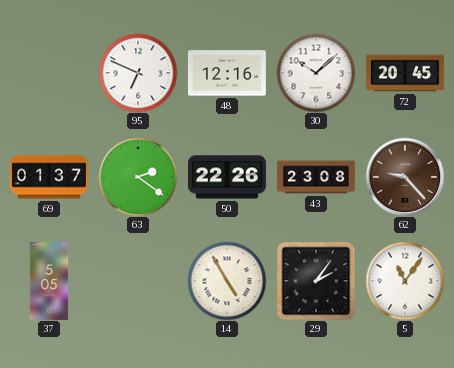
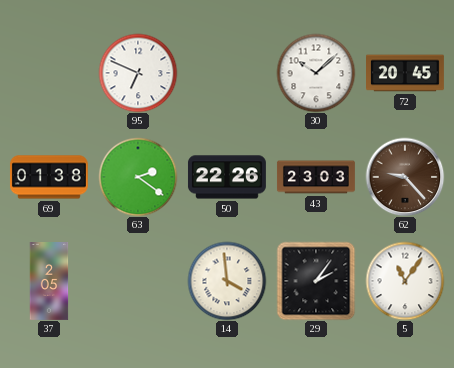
48: 12:16 -> none
69: 01:37 -> 01:38
43: 23:08 -> 23:03
37: 5:05 -> 2:05
14: 4:55 -> 3:59
